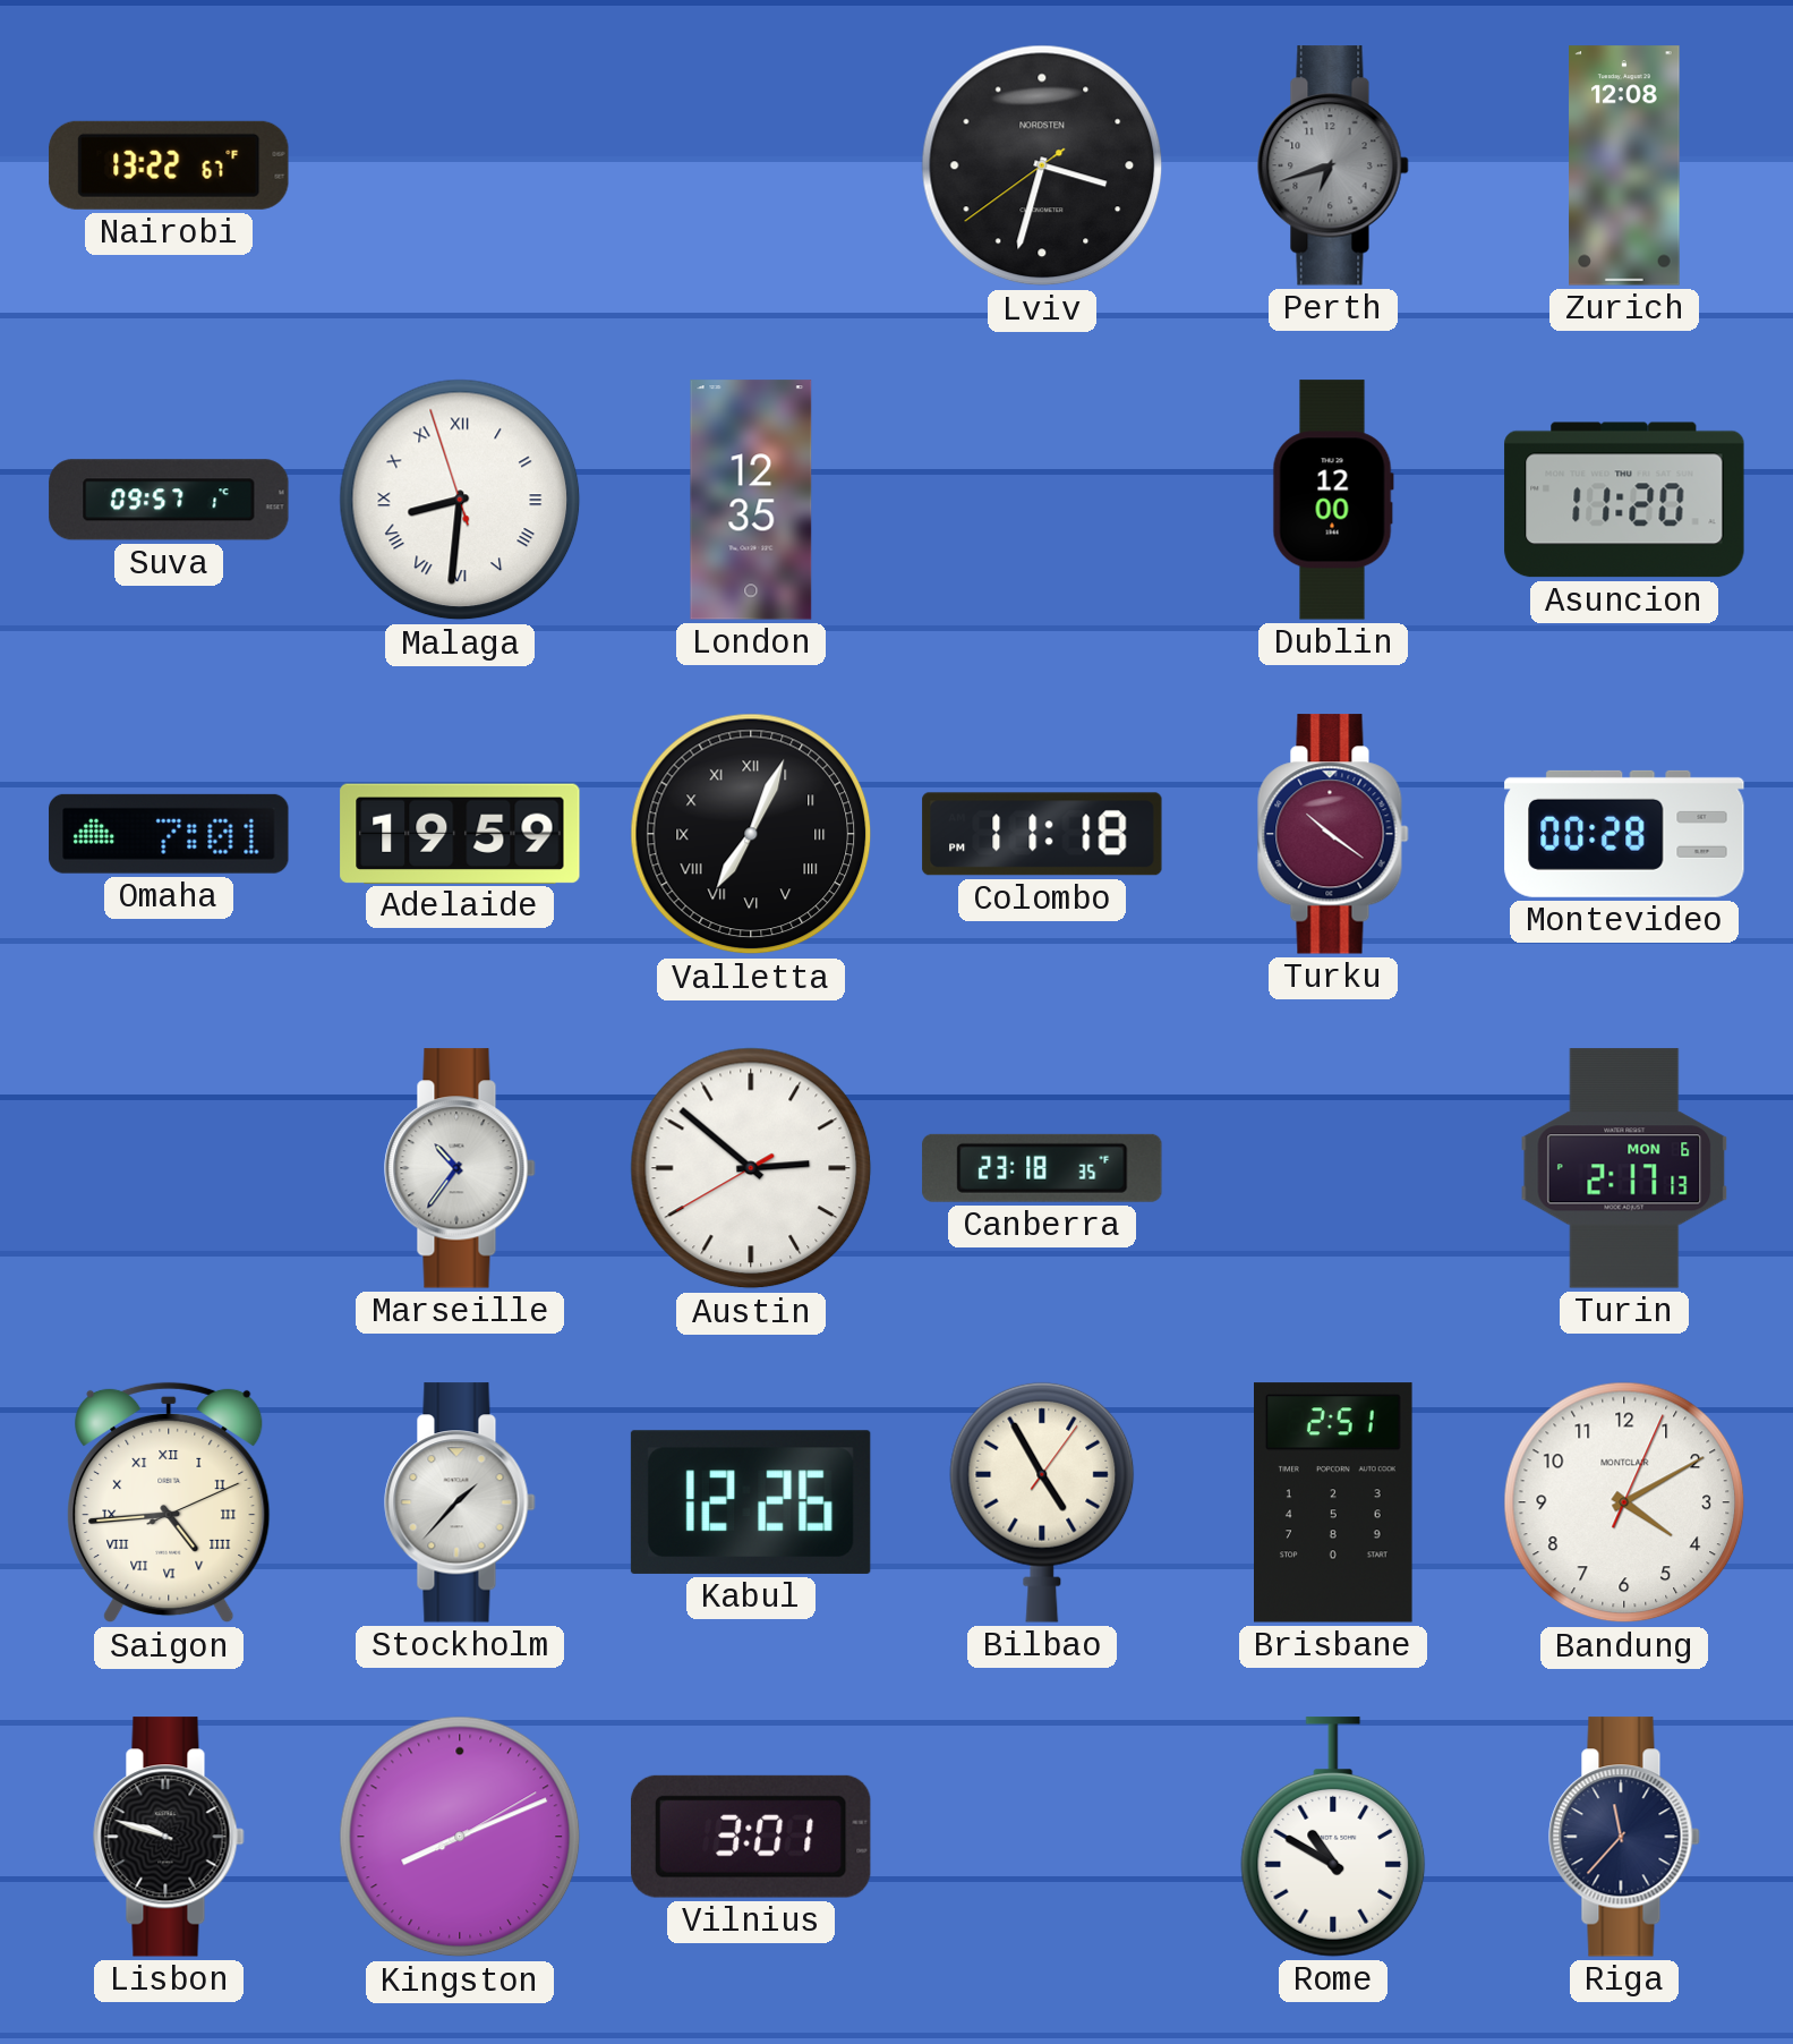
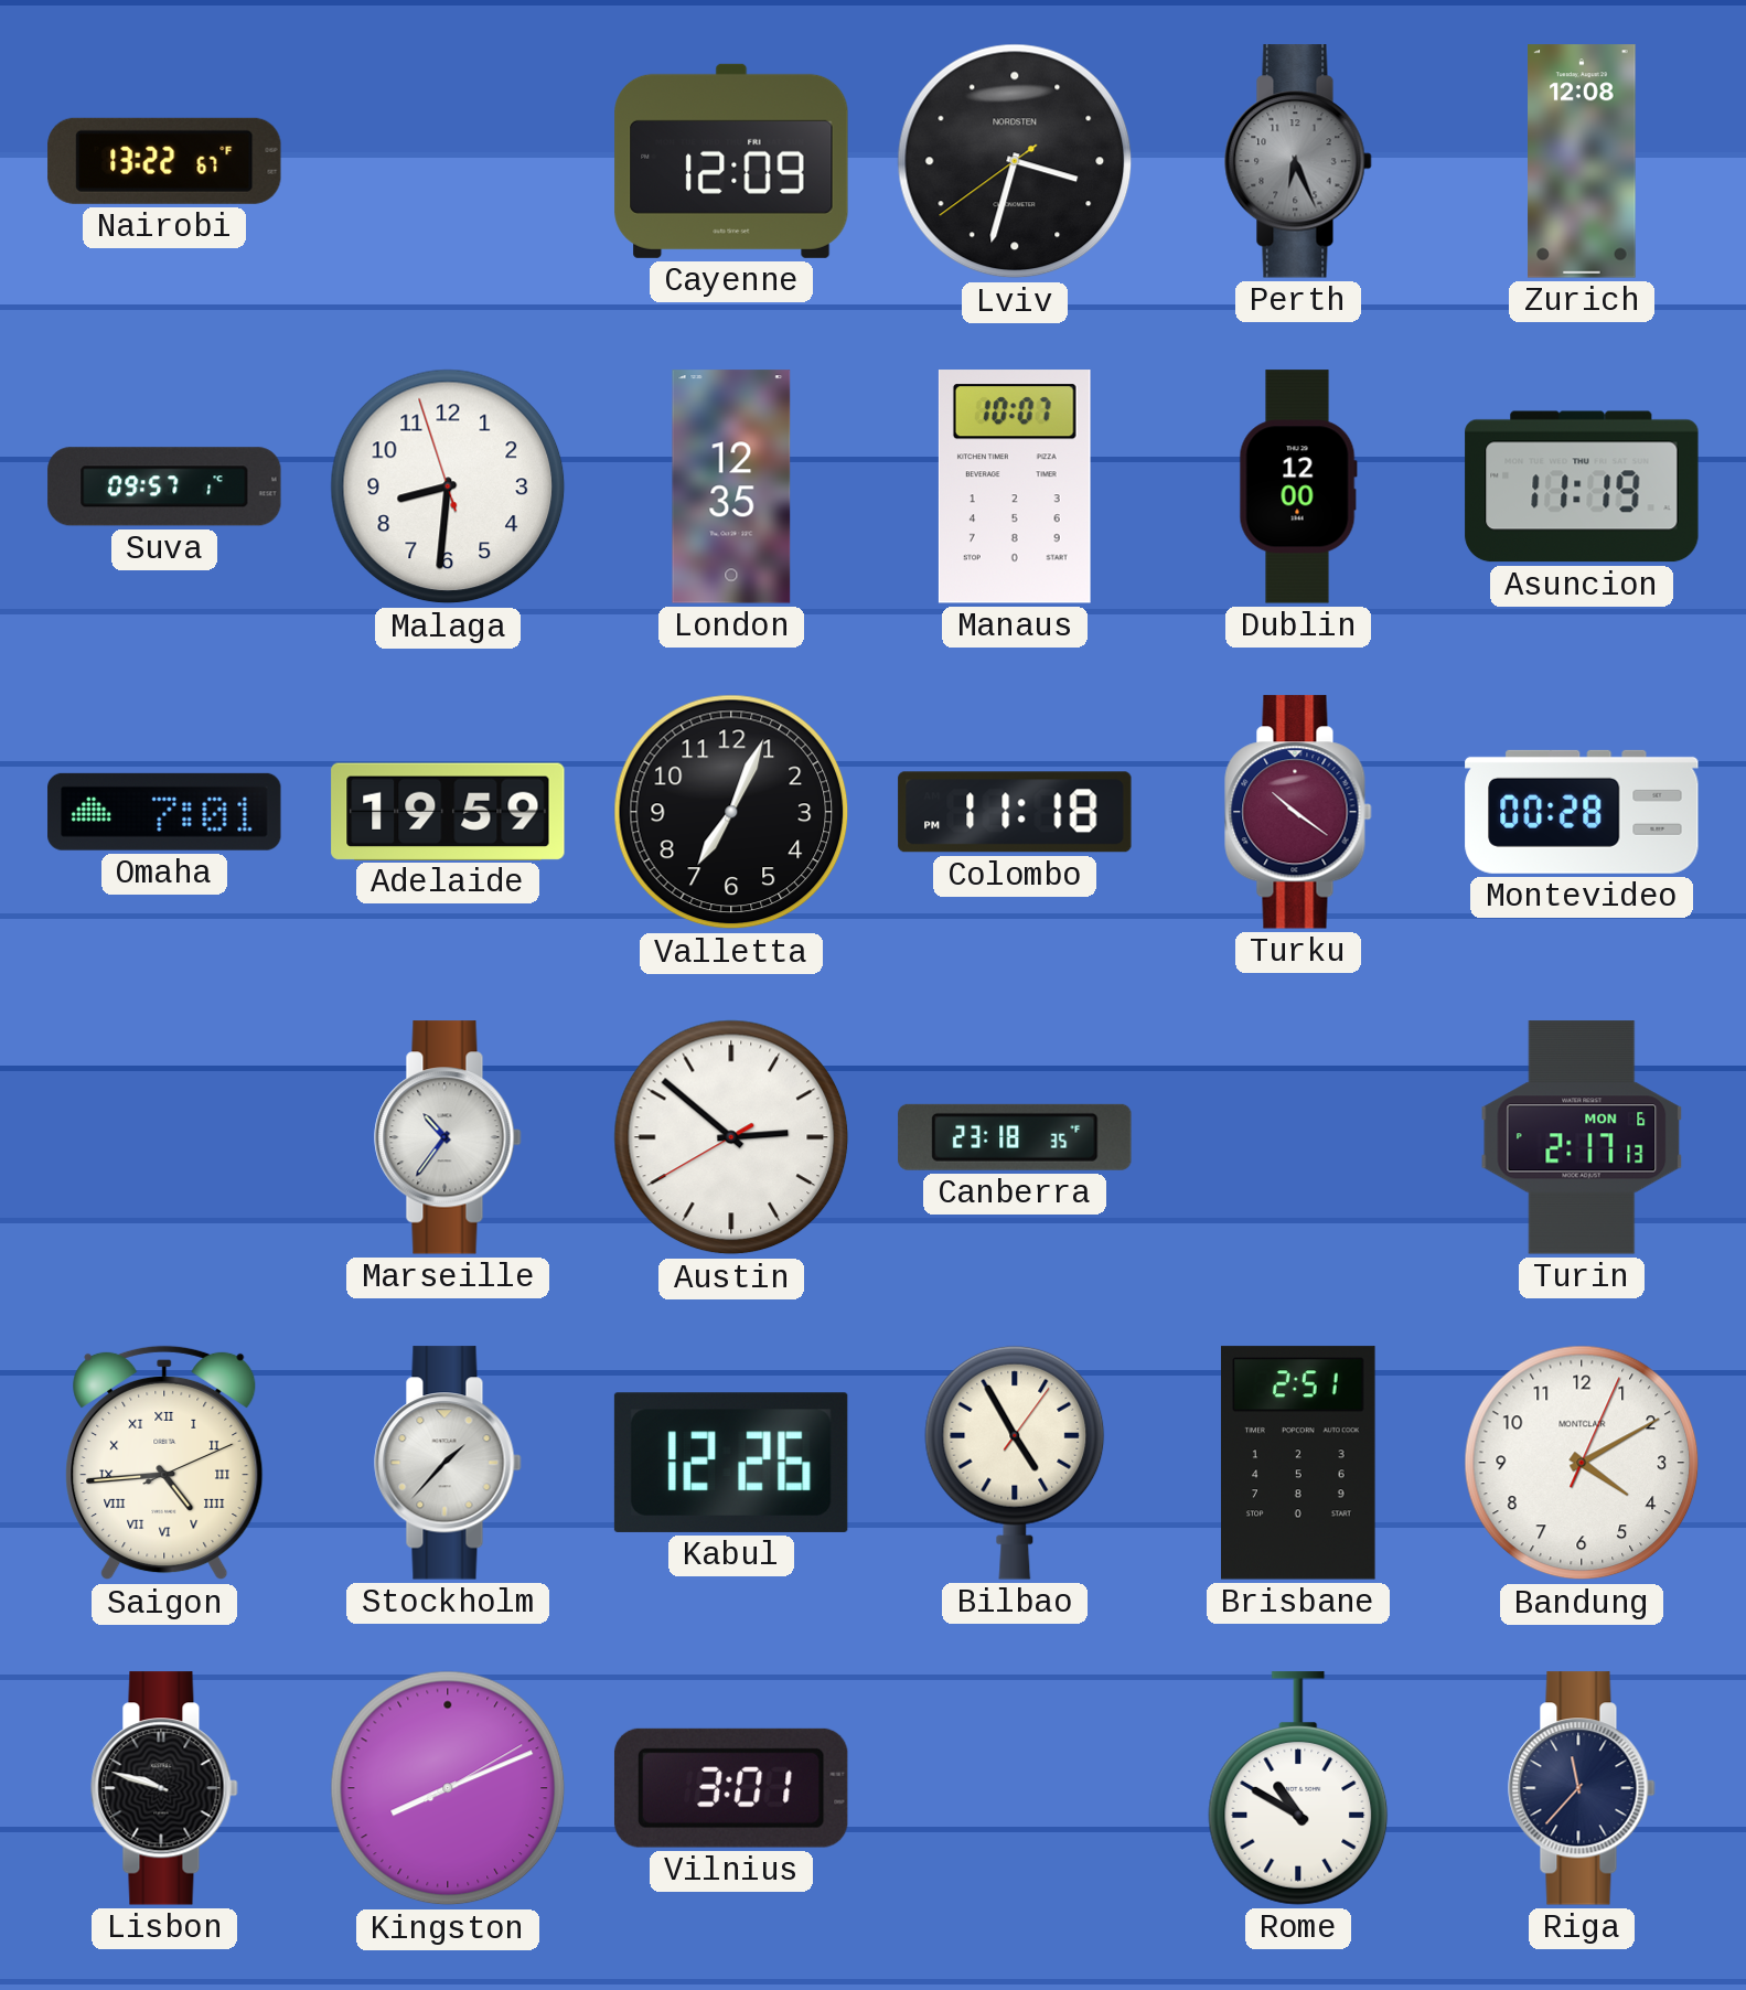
Cayenne: none -> 12:09
Perth: 6:42 -> 6:26
Malaga numerals: Roman -> Arabic
Manaus: none -> 10:07
Asuncion: 11:20 -> 11:19
Valletta numerals: Roman -> Arabic
